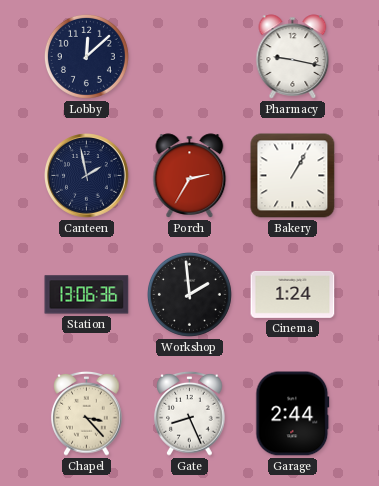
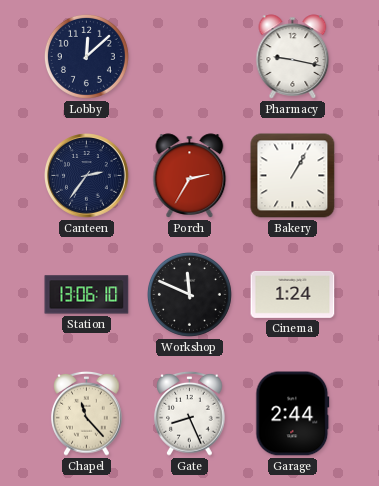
Canteen: 1:58 -> 2:36
Station: 13:06:36 -> 13:06:10
Workshop: 1:59 -> 11:49
Chapel: 3:23 -> 11:23
